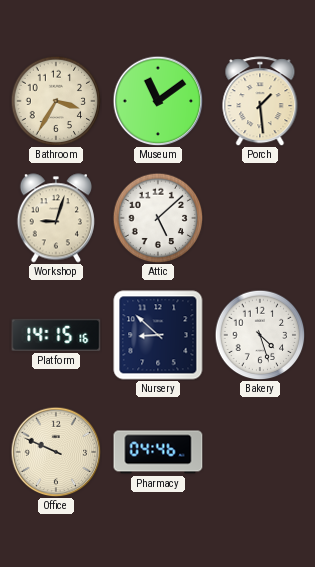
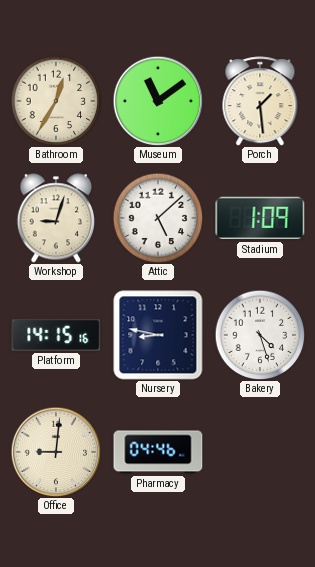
Bathroom: 3:35 -> 12:35
Stadium: none -> 1:09
Nursery: 8:52 -> 8:47
Office: 9:49 -> 9:01
